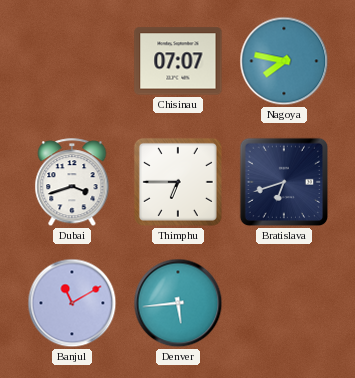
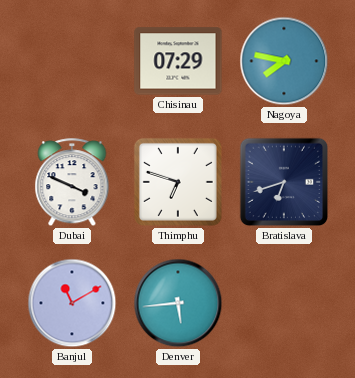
Chisinau: 07:07 -> 07:29
Dubai: 3:42 -> 3:49
Thimphu: 6:45 -> 6:48
